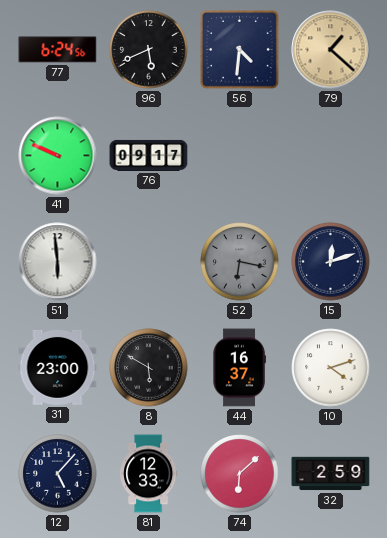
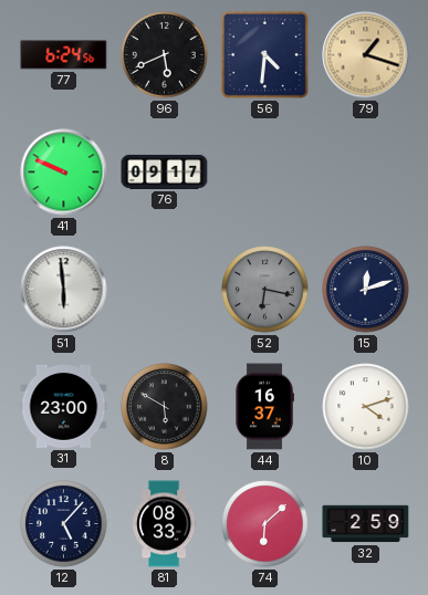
79: 1:22 -> 1:18
81: 12:33 -> 08:33
